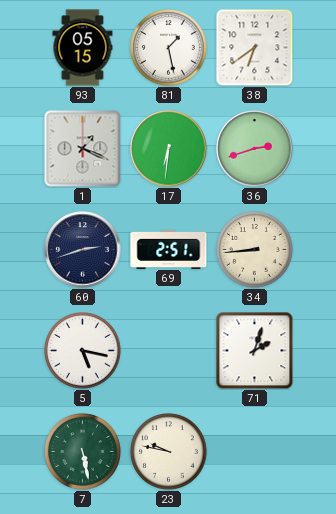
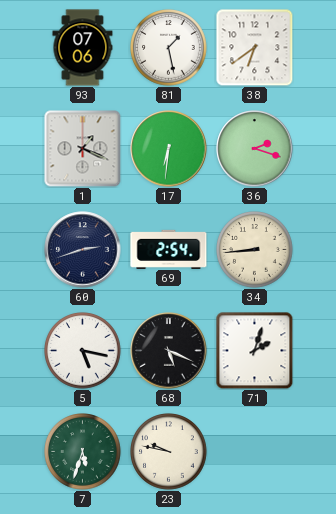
93: 05:15 -> 07:06
36: 2:42 -> 2:18
69: 2:51 -> 2:54
68: none -> 5:19
7: 5:28 -> 5:33
